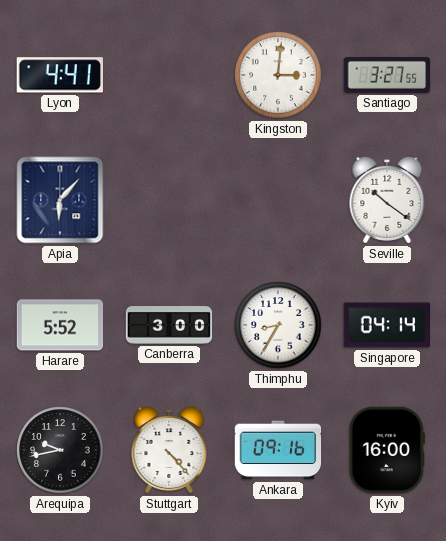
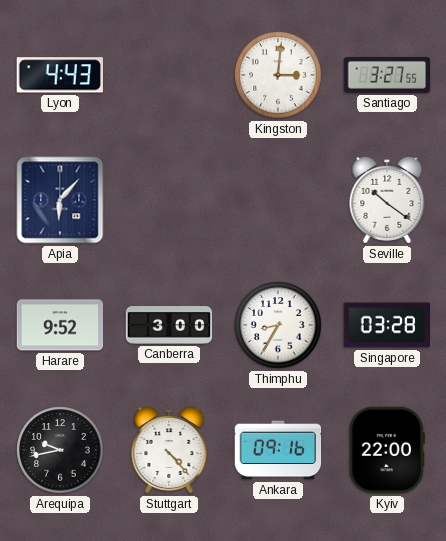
Lyon: 4:41 -> 4:43
Harare: 5:52 -> 9:52
Singapore: 04:14 -> 03:28
Kyiv: 16:00 -> 22:00
